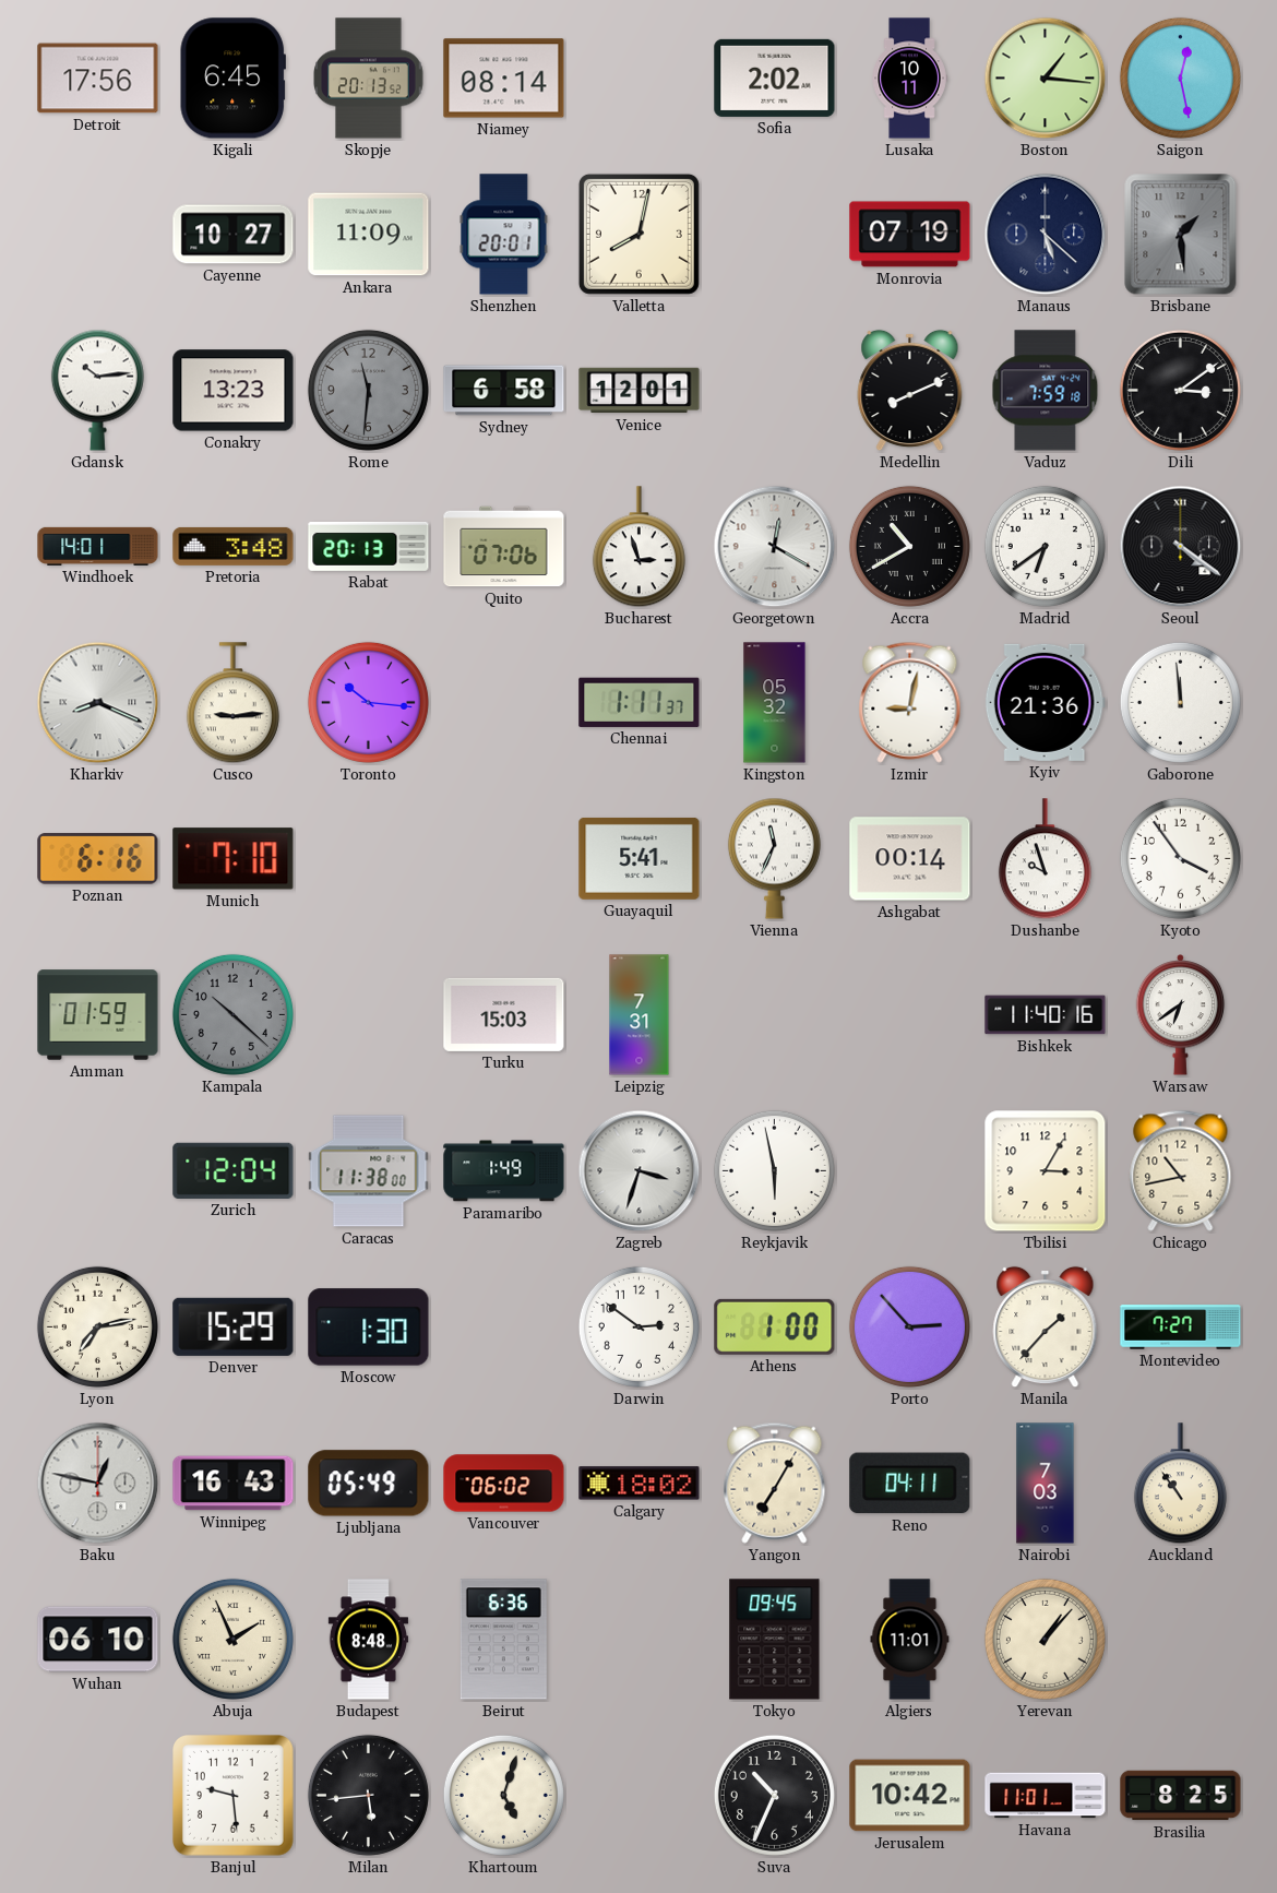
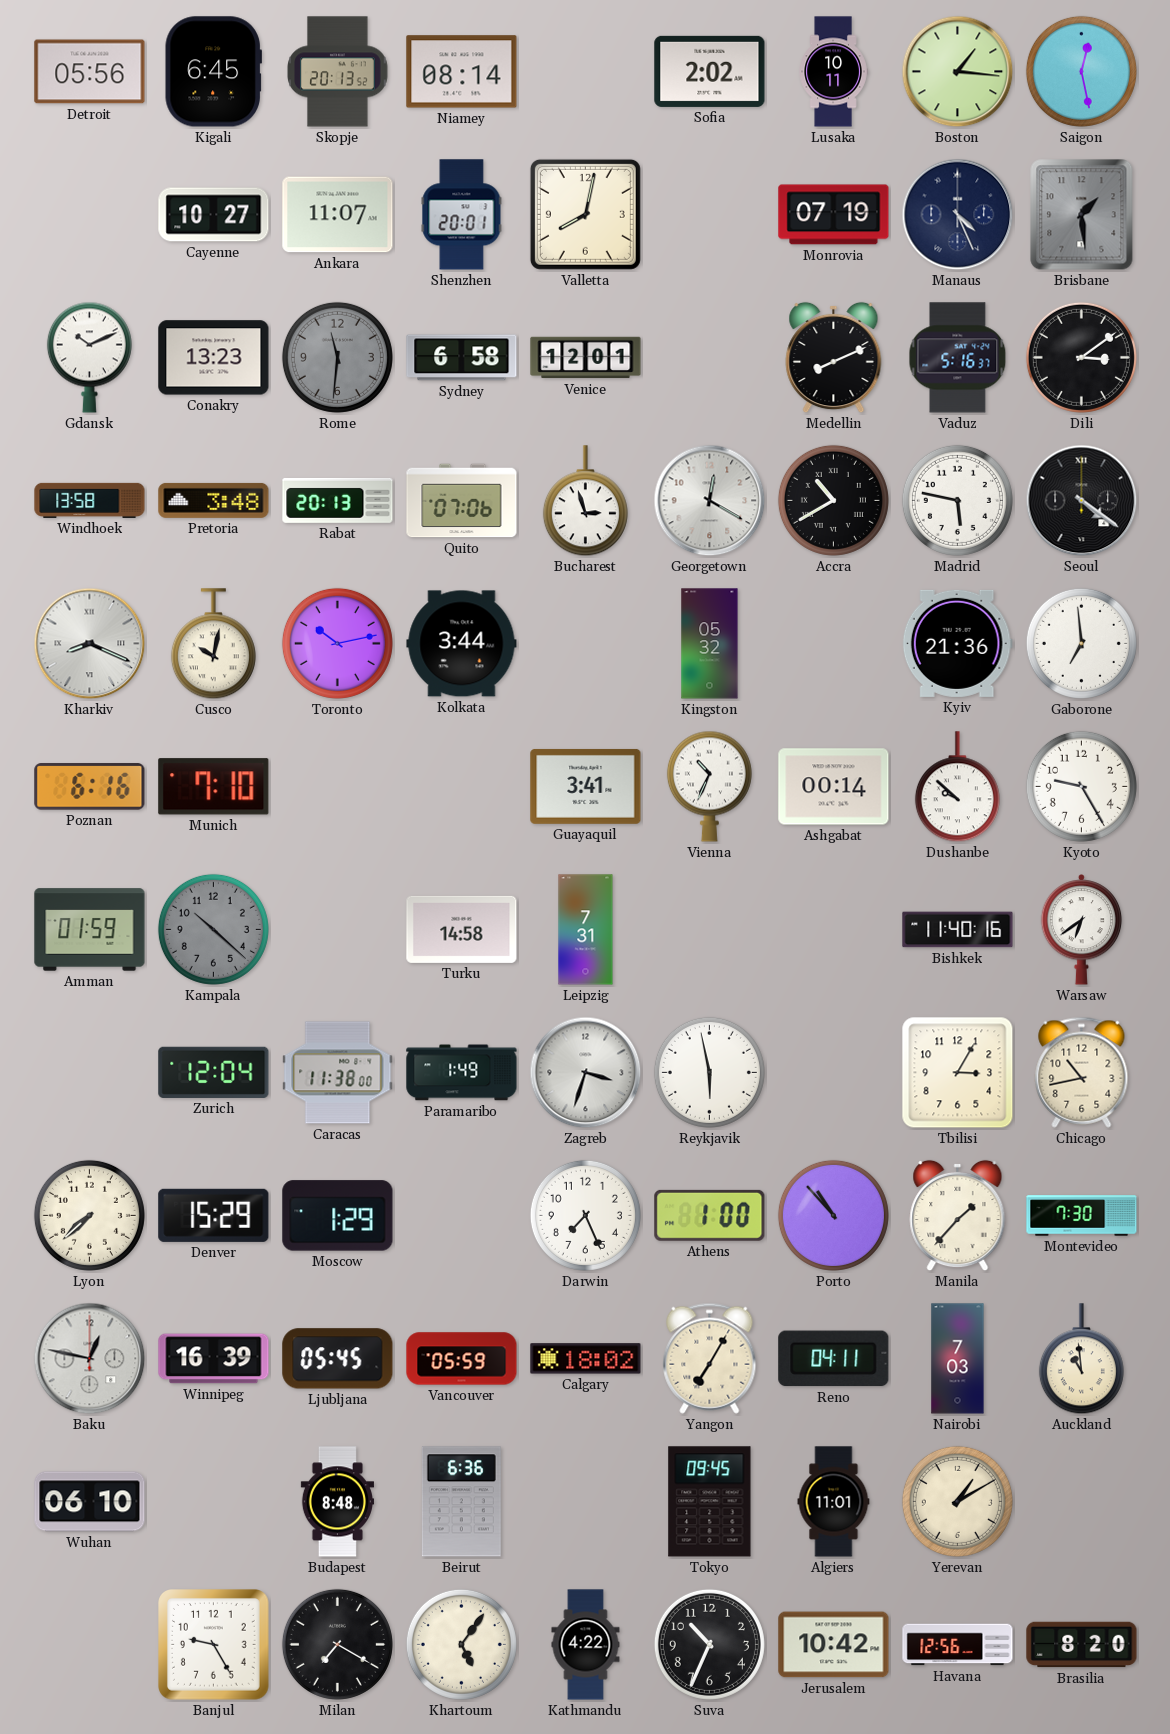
Detroit: 17:56 -> 05:56
Ankara: 11:09 -> 11:07
Manaus: 5:22 -> 4:26
Gdansk: 10:14 -> 10:11
Vaduz: 7:59 -> 5:16
Windhoek: 14:01 -> 13:58
Madrid: 6:39 -> 5:47
Cusco: 9:14 -> 10:02
Toronto: 10:16 -> 10:13
Kolkata: none -> 3:44
Chennai: 1:11 -> none
Izmir: 9:02 -> none
Gaborone: 11:59 -> 6:59
Guayaquil: 5:41 -> 3:41
Vienna: 11:34 -> 10:34
Dushanbe: 9:57 -> 9:52
Kyoto: 3:54 -> 9:25
Turku: 15:03 -> 14:58
Lyon: 7:13 -> 7:38
Moscow: 1:30 -> 1:29
Darwin: 2:51 -> 7:26
Porto: 2:53 -> 10:53
Montevideo: 7:27 -> 7:30
Winnipeg: 16:43 -> 16:39
Ljubljana: 05:49 -> 05:45
Vancouver: 06:02 -> 05:59
Auckland: 10:54 -> 10:59
Abuja: 1:56 -> none
Yerevan: 1:07 -> 1:10
Banjul: 9:29 -> 9:25
Milan: 5:44 -> 7:20
Khartoum: 5:03 -> 5:06
Kathmandu: none -> 4:22
Havana: 11:01 -> 12:56
Brasilia: 8:25 -> 8:20
